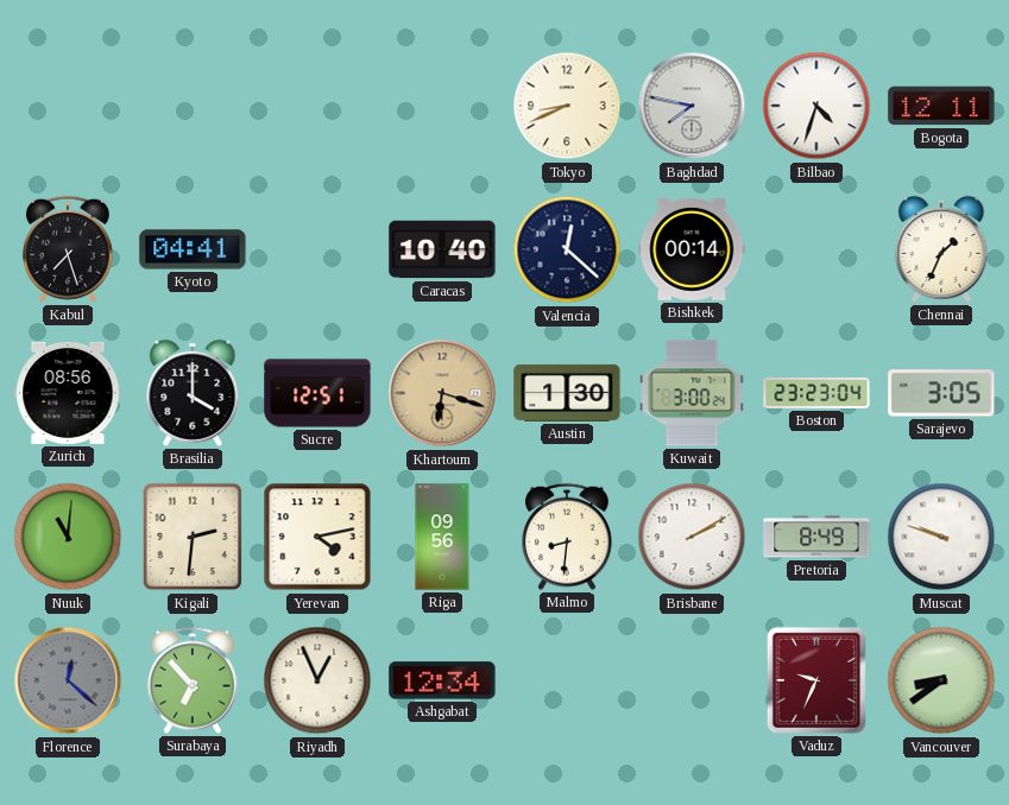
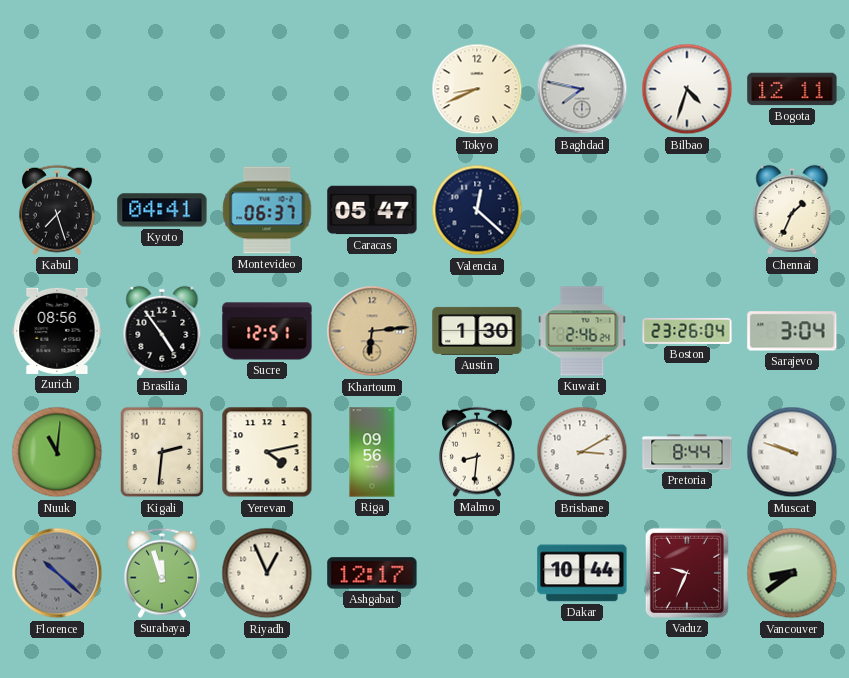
Montevideo: none -> 06:37
Caracas: 10:40 -> 05:47
Bishkek: 00:14 -> none
Brasilia: 4:00 -> 4:54
Khartoum: 6:18 -> 6:14
Kuwait: 3:00 -> 2:46
Boston: 23:23 -> 23:26
Sarajevo: 3:05 -> 3:04
Brisbane: 2:10 -> 3:10
Pretoria: 8:49 -> 8:44
Florence: 12:22 -> 10:22
Surabaya: 6:53 -> 11:57
Ashgabat: 12:34 -> 12:17
Dakar: none -> 10:44
